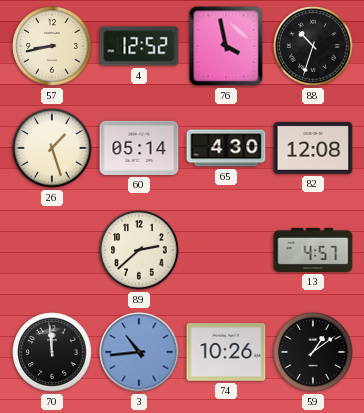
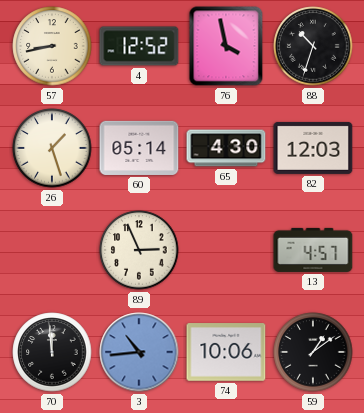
82: 12:08 -> 12:03
89: 2:38 -> 2:56
74: 10:26 -> 10:06
